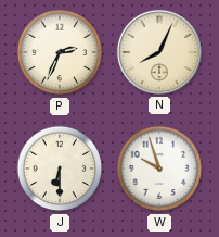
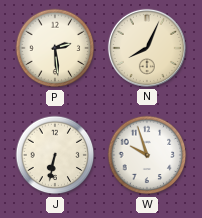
P: 2:34 -> 2:29
J: 6:30 -> 6:32
